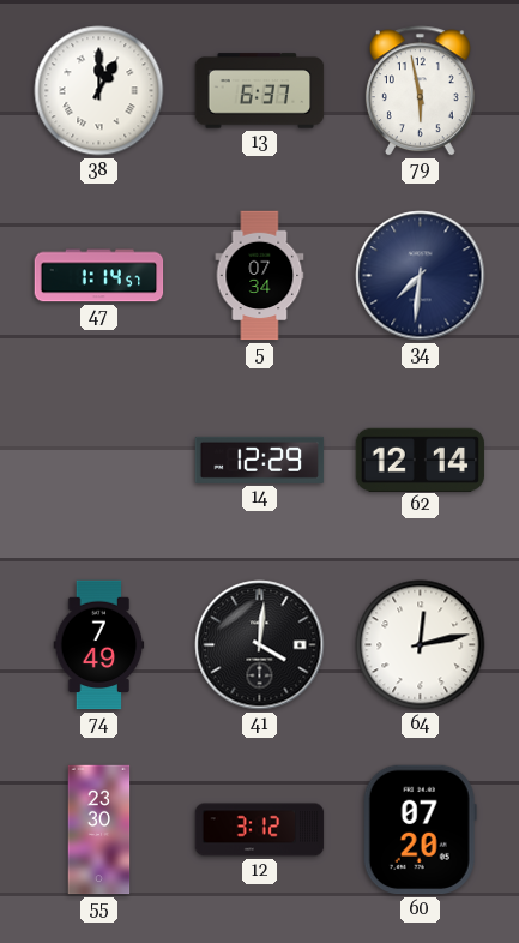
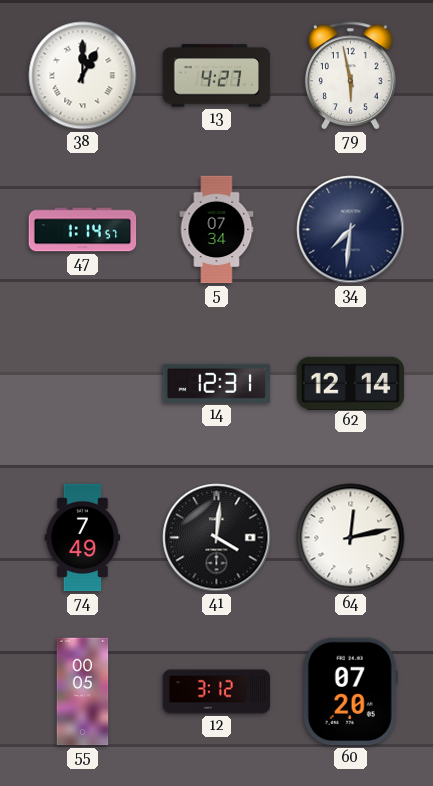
13: 6:37 -> 4:27
14: 12:29 -> 12:31
55: 23:30 -> 00:05
